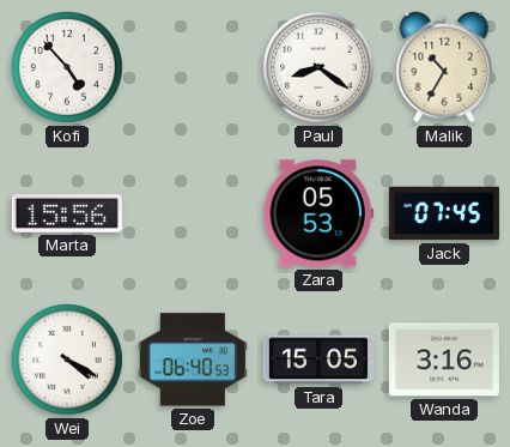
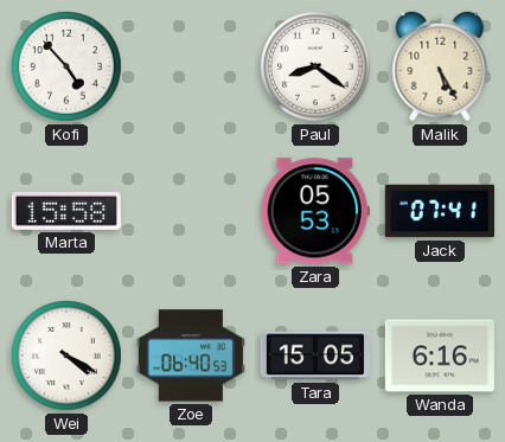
Malik: 10:35 -> 5:25
Marta: 15:56 -> 15:58
Jack: 07:45 -> 07:41
Wanda: 3:16 -> 6:16
